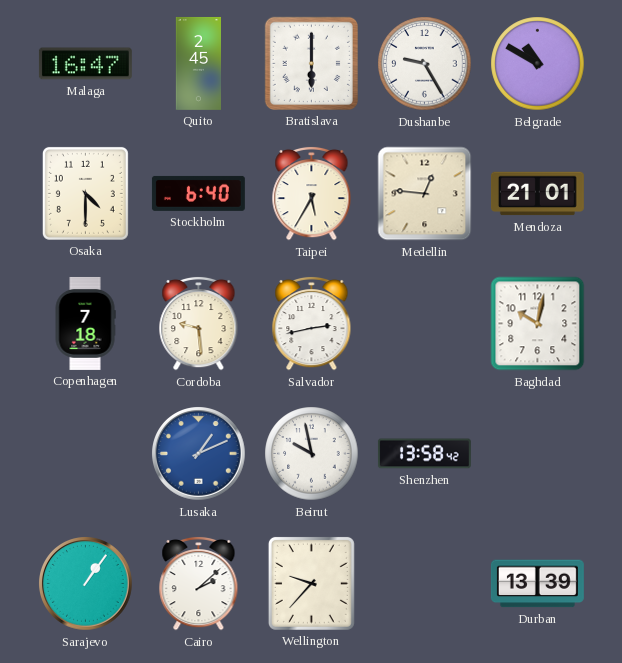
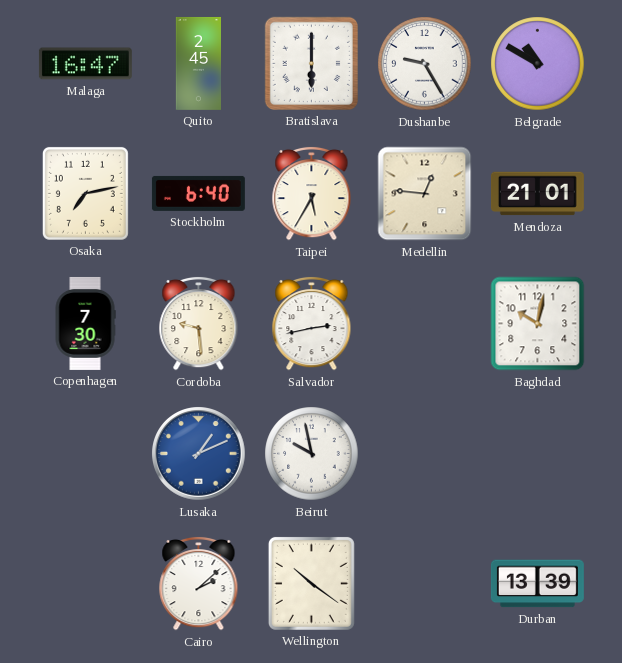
Osaka: 4:30 -> 7:13
Copenhagen: 7:18 -> 7:30
Shenzhen: 13:58 -> none
Sarajevo: 1:06 -> none
Wellington: 9:37 -> 10:21
